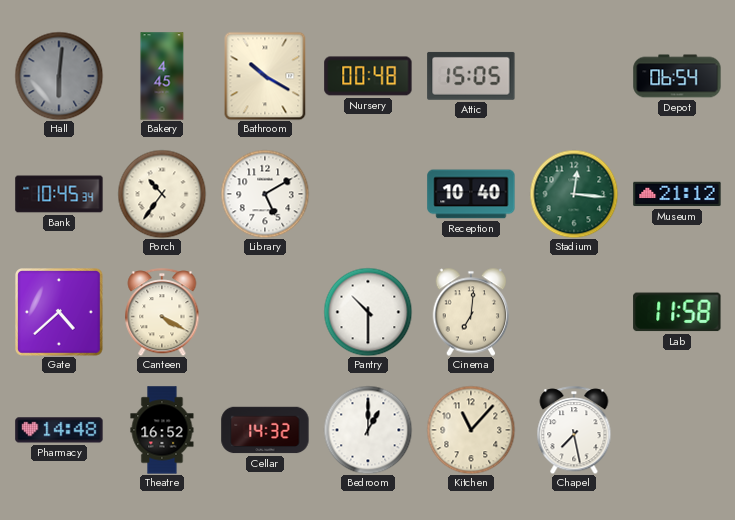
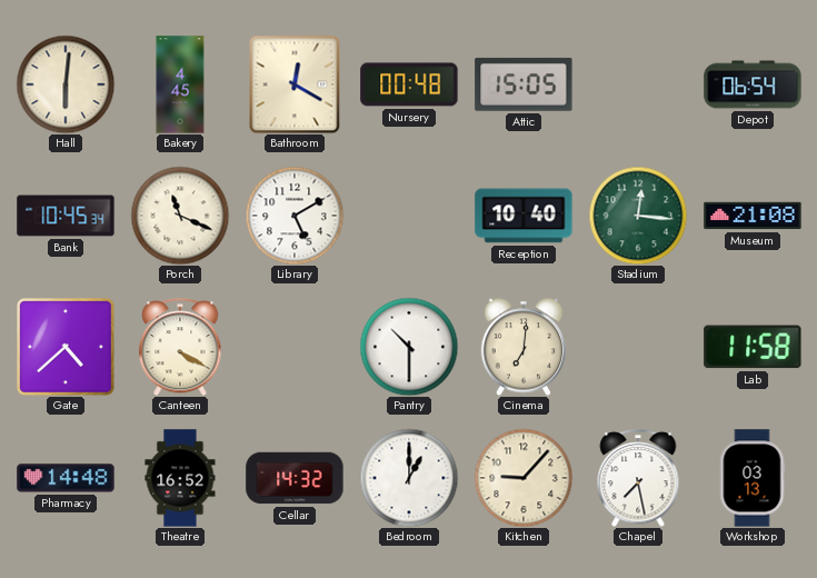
Hall dial: grey -> cream
Bathroom: 10:20 -> 12:20
Porch: 10:36 -> 11:19
Museum: 21:12 -> 21:08
Kitchen: 11:07 -> 9:07
Workshop: none -> 03:13
